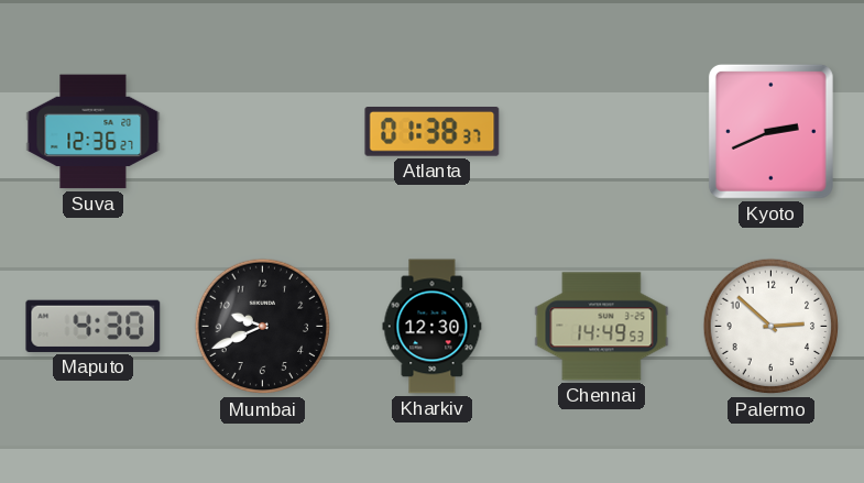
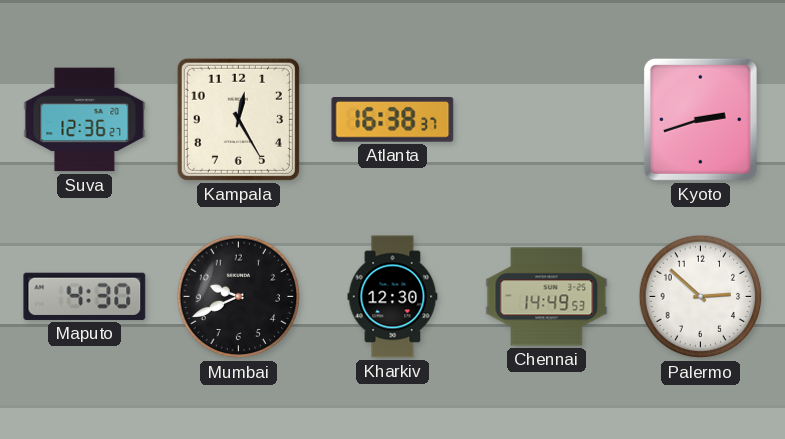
Kampala: none -> 12:25
Atlanta: 01:38 -> 16:38
Kyoto: 2:41 -> 2:42
